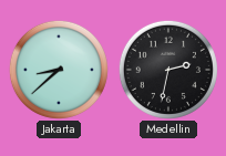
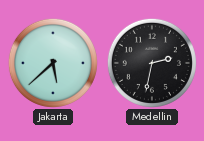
Jakarta: 8:38 -> 5:38
